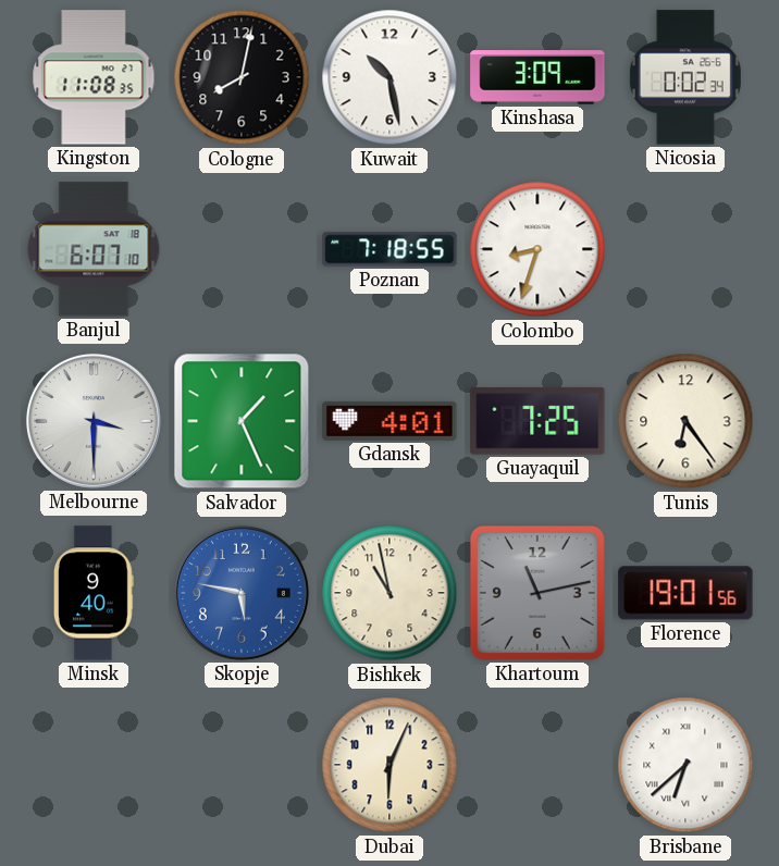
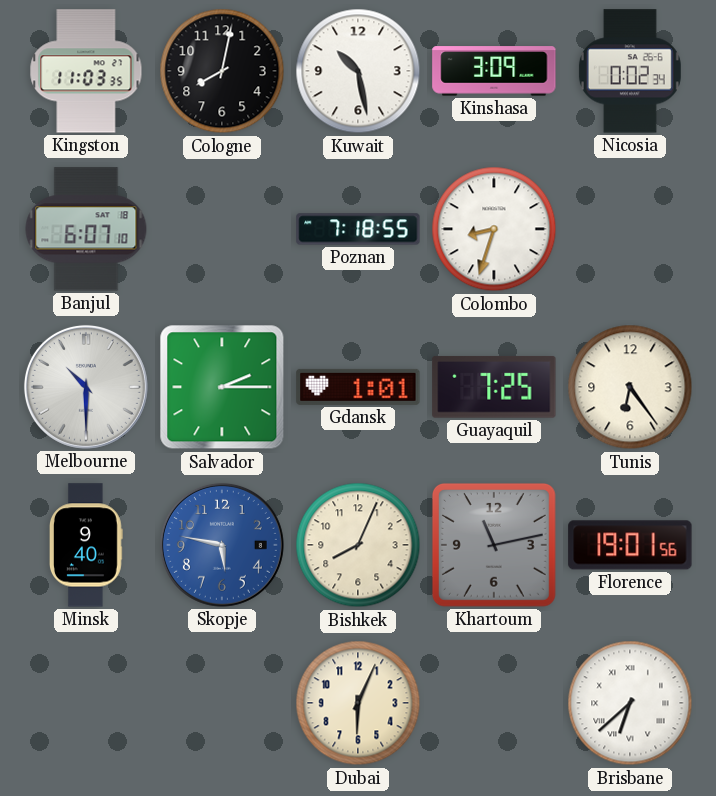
Kingston: 11:08 -> 11:03
Melbourne: 3:30 -> 10:30
Salvador: 1:26 -> 2:15
Gdansk: 4:01 -> 1:01
Bishkek: 10:58 -> 8:04
